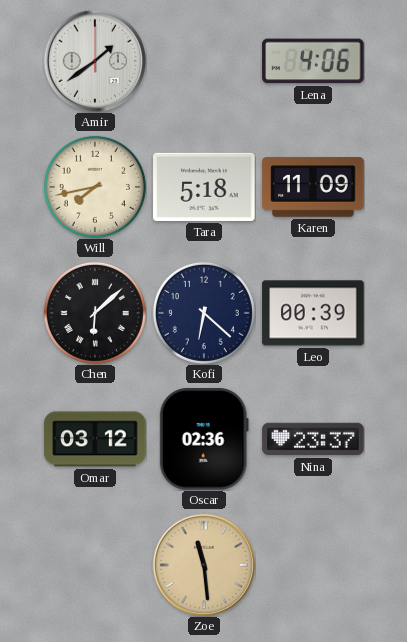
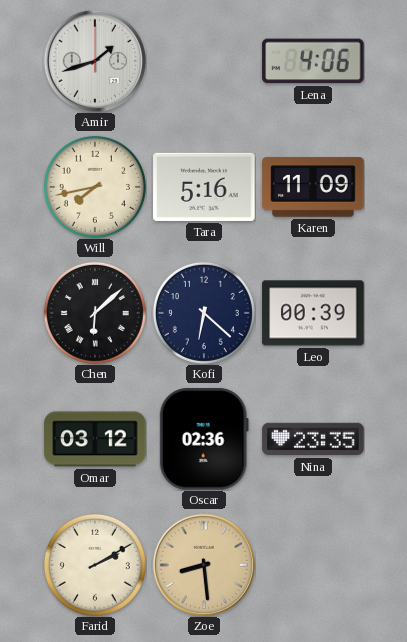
Amir: 1:39 -> 1:42
Tara: 5:18 -> 5:16
Nina: 23:37 -> 23:35
Farid: none -> 2:10
Zoe: 11:29 -> 8:29
